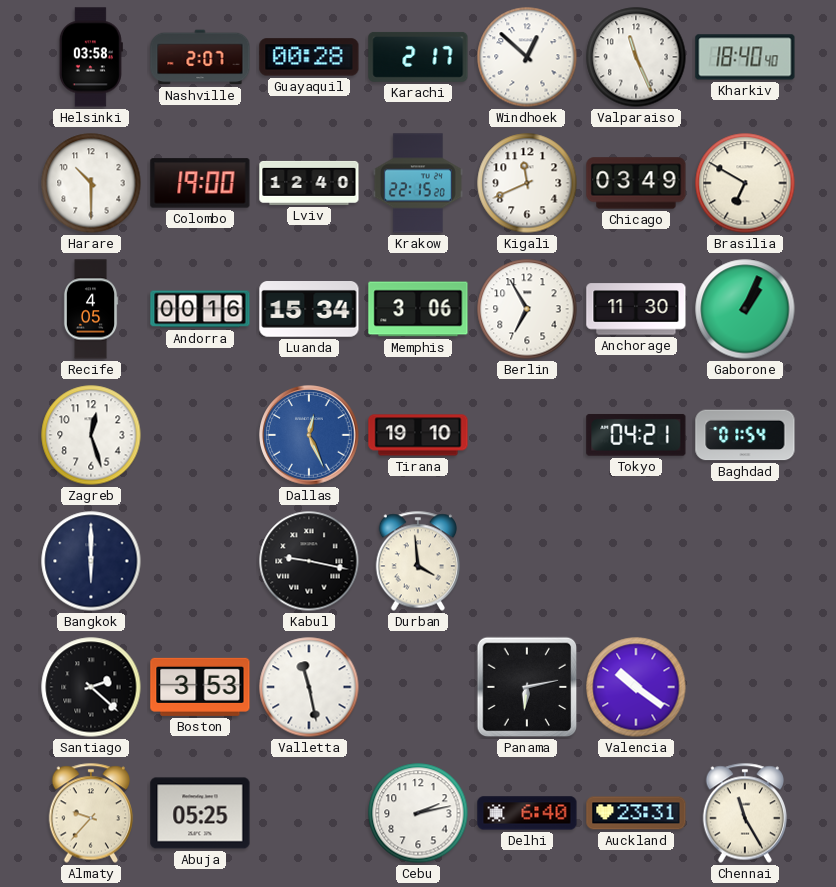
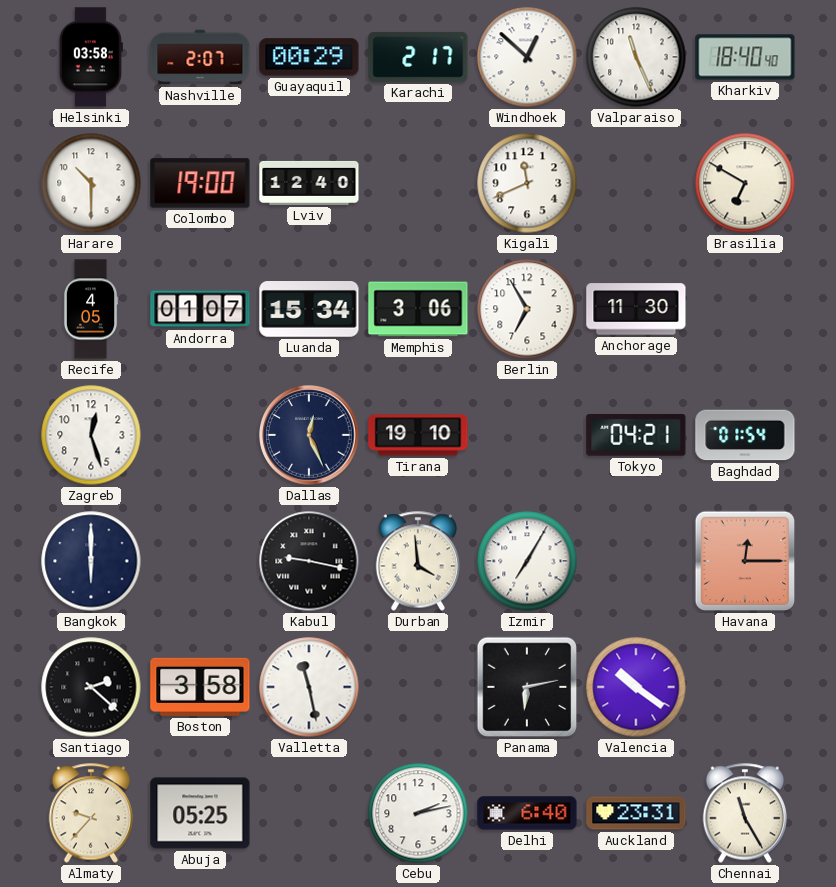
Guayaquil: 00:28 -> 00:29
Krakow: 22:15 -> none
Chicago: 03:49 -> none
Andorra: 00:16 -> 01:07
Gaborone: 1:04 -> none
Dallas dial: blue -> navy
Izmir: none -> 7:05
Havana: none -> 12:15
Boston: 3:53 -> 3:58
